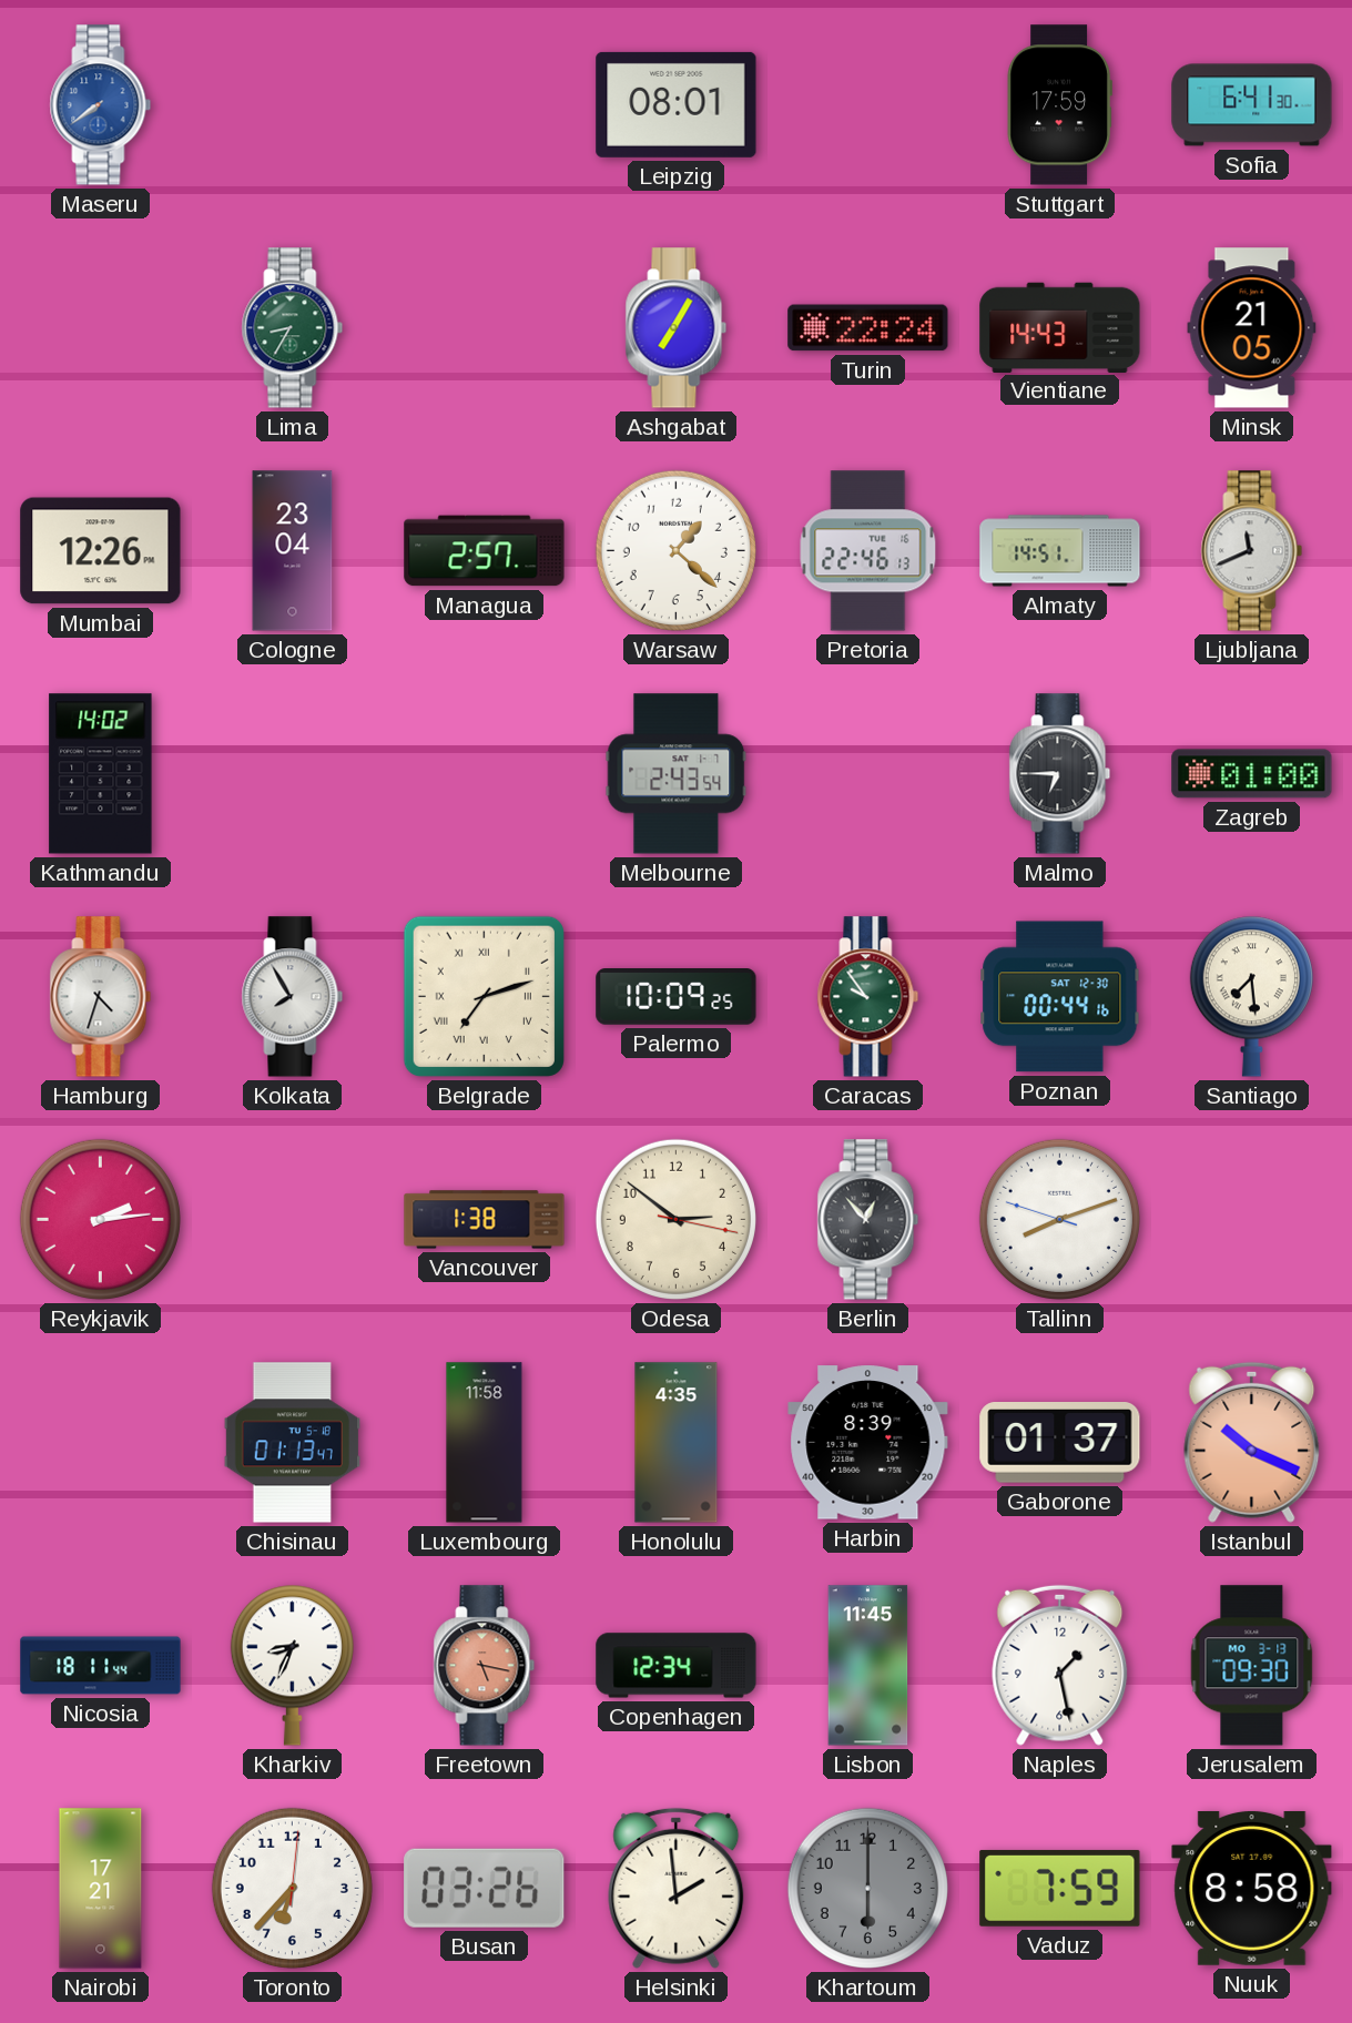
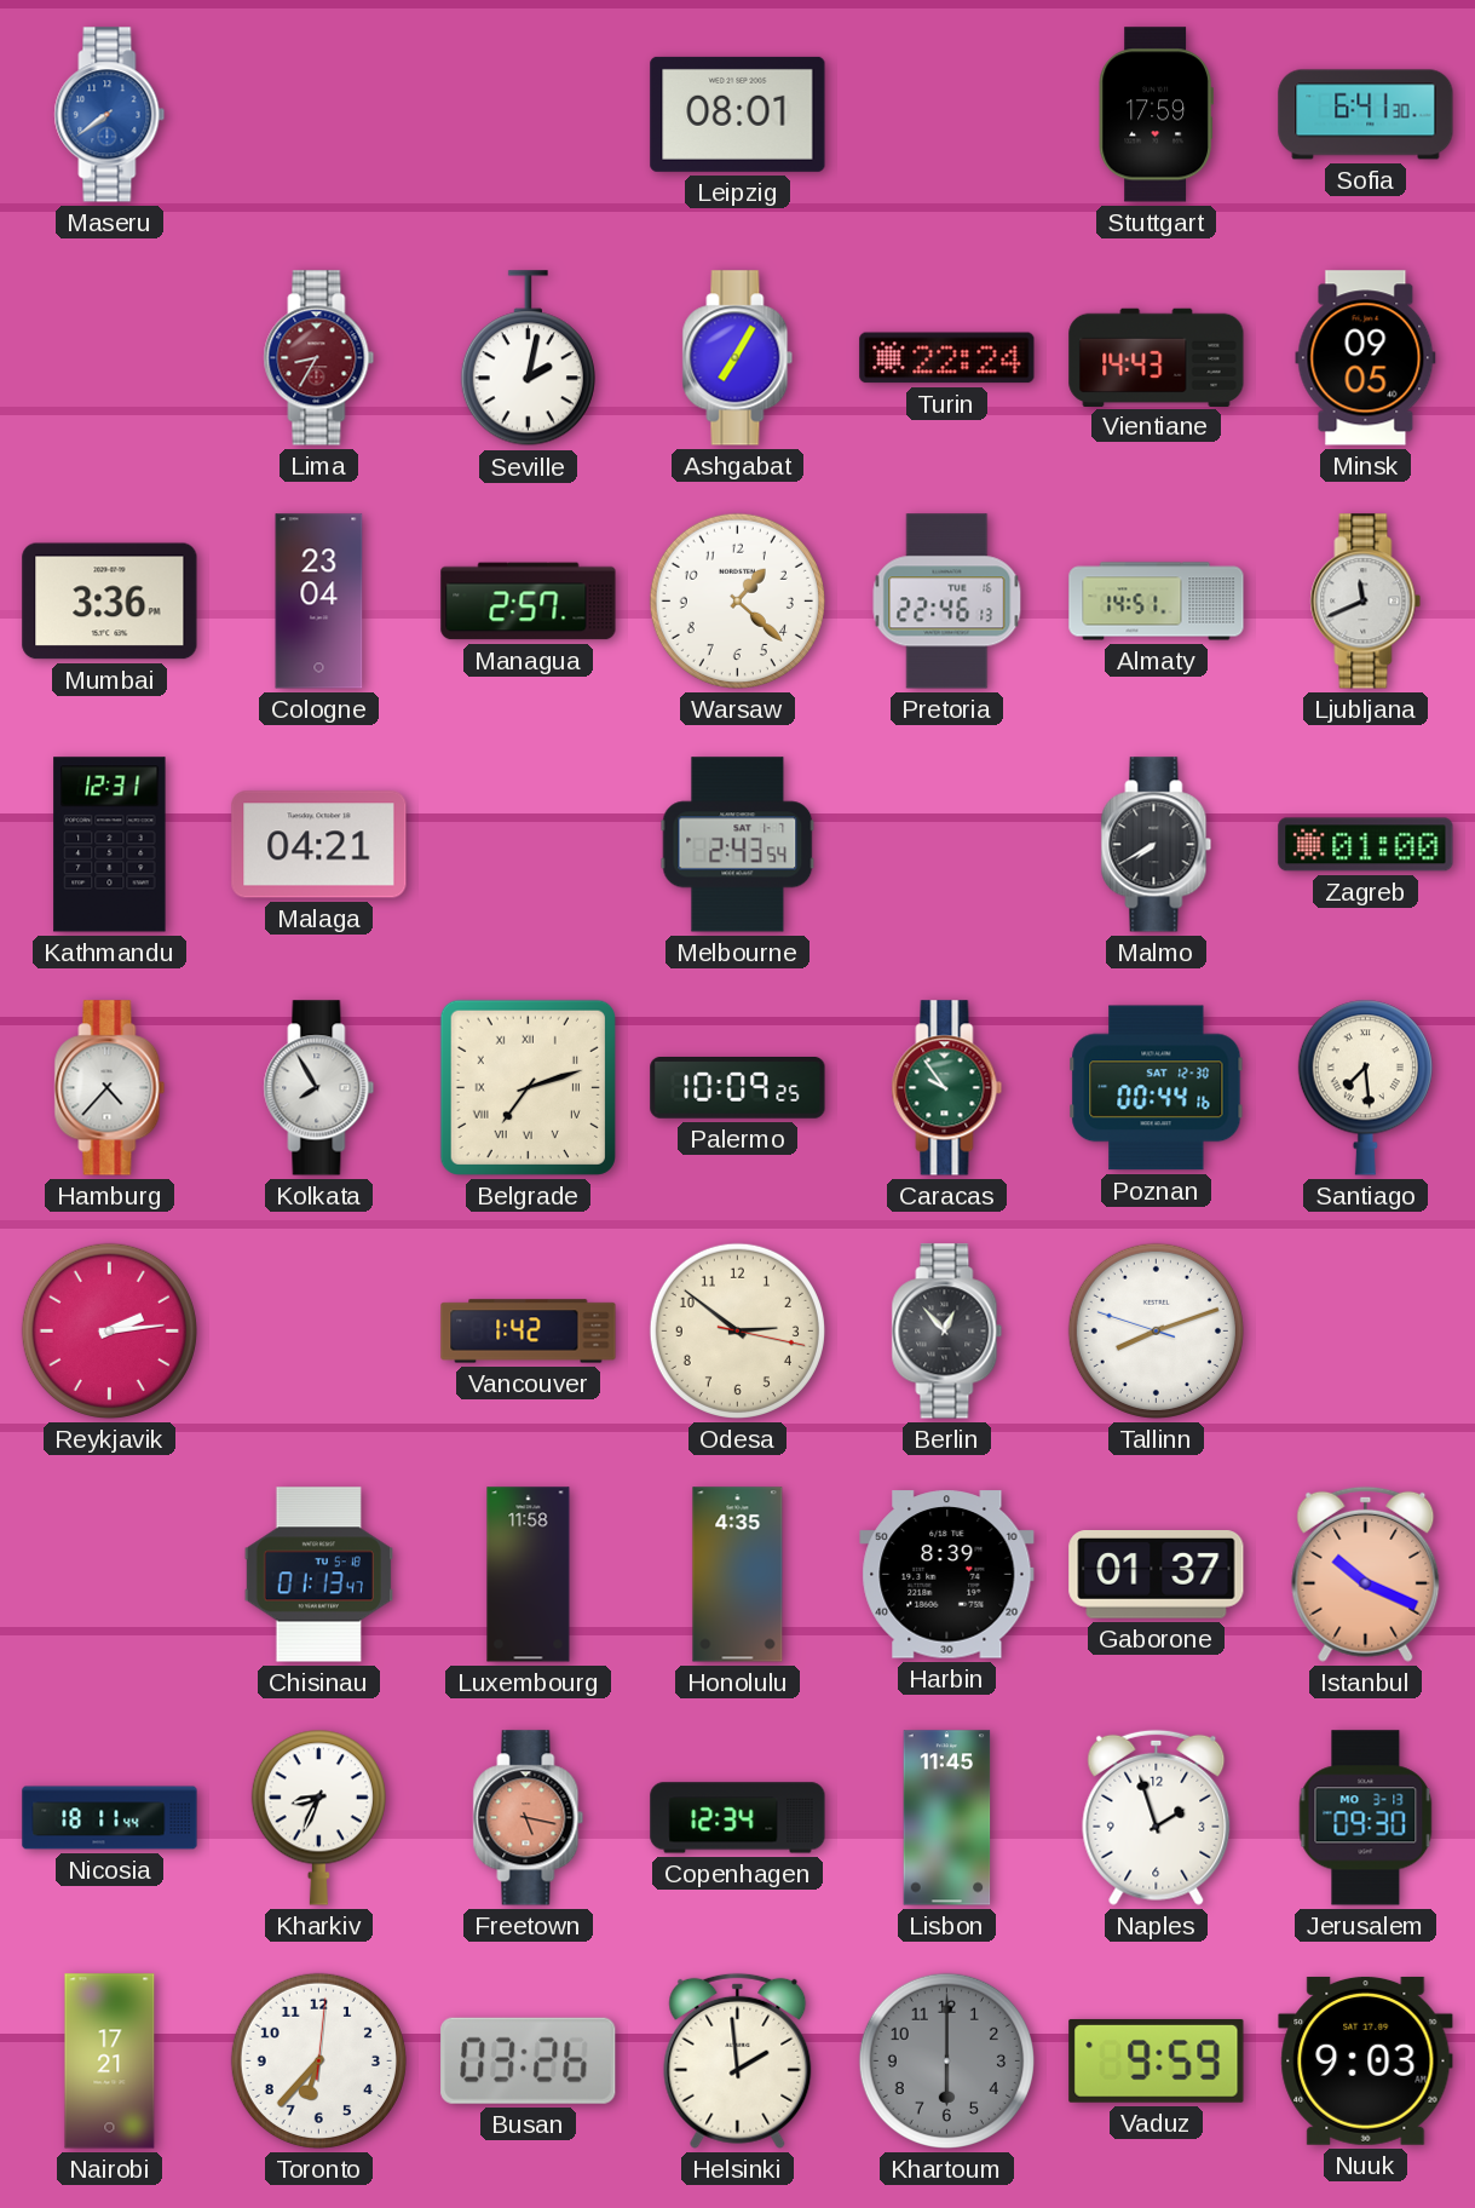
Lima dial: green -> burgundy
Seville: none -> 2:02
Minsk: 21:05 -> 09:05
Mumbai: 12:26 -> 3:36
Kathmandu: 14:02 -> 12:31
Malaga: none -> 04:21
Malmo: 6:45 -> 7:40
Hamburg: 4:33 -> 4:37
Vancouver: 1:38 -> 1:42
Naples: 1:28 -> 1:57
Vaduz: 7:59 -> 9:59
Nuuk: 8:58 -> 9:03
